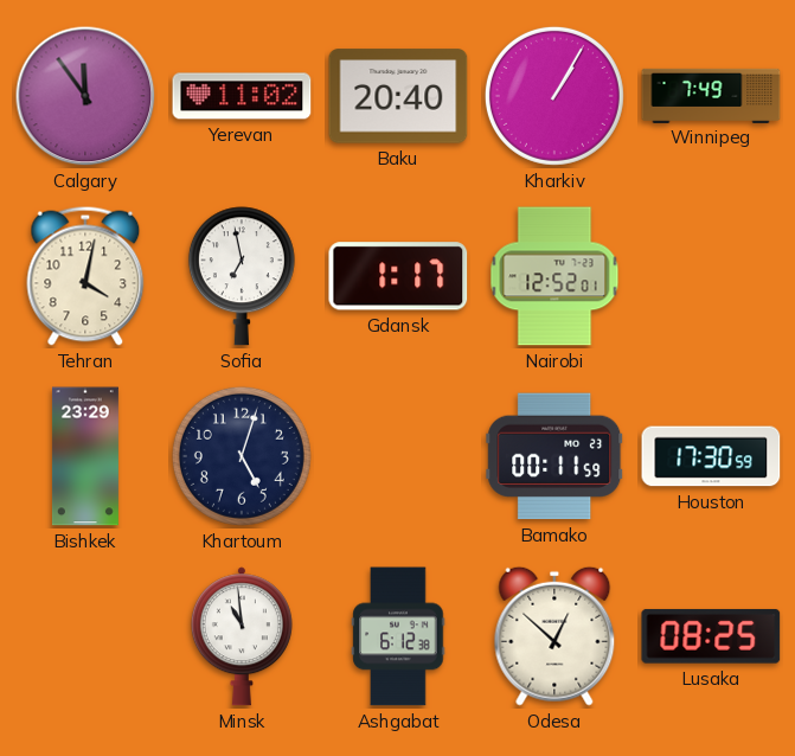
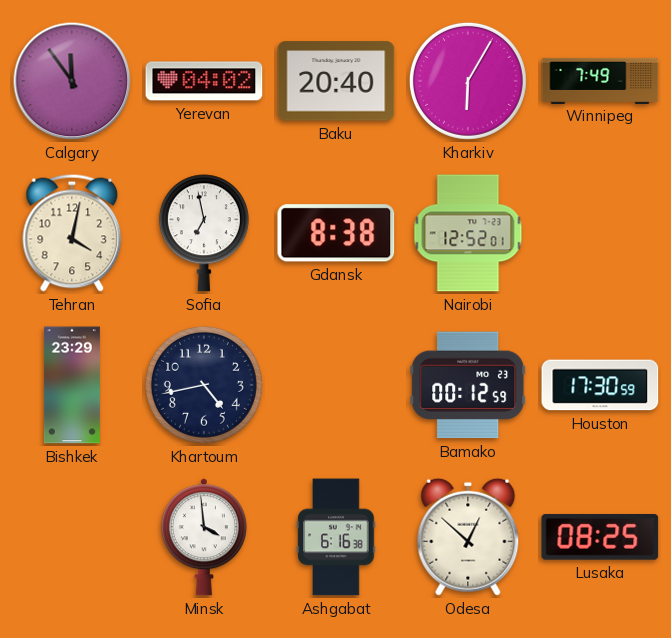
Yerevan: 11:02 -> 04:02
Kharkiv: 1:05 -> 6:05
Gdansk: 1:17 -> 8:38
Khartoum: 5:03 -> 4:43
Bamako: 00:11 -> 00:12
Minsk: 10:59 -> 3:59
Ashgabat: 6:12 -> 6:16
